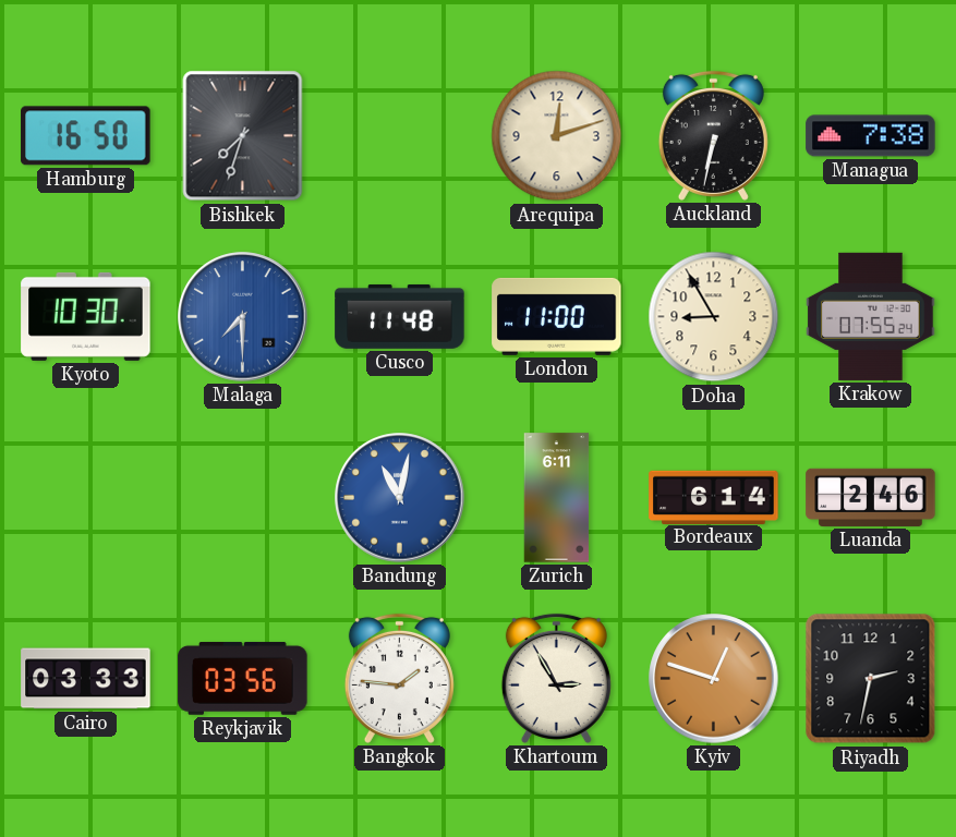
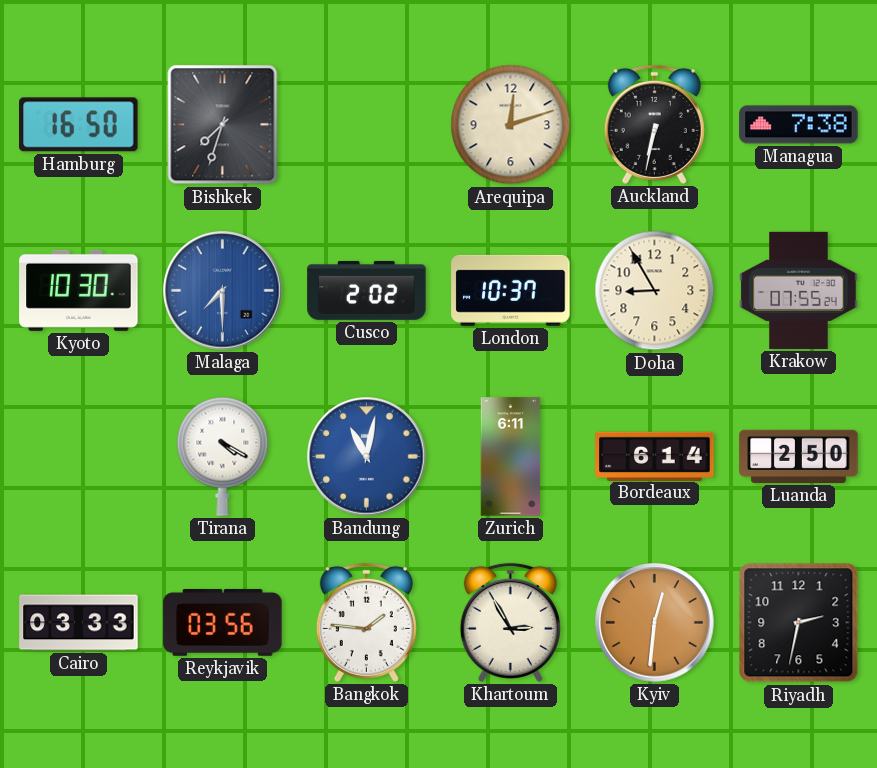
Cusco: 11:48 -> 2:02
London: 11:00 -> 10:37
Tirana: none -> 4:20
Luanda: 2:46 -> 2:50
Kyiv: 12:48 -> 12:31
